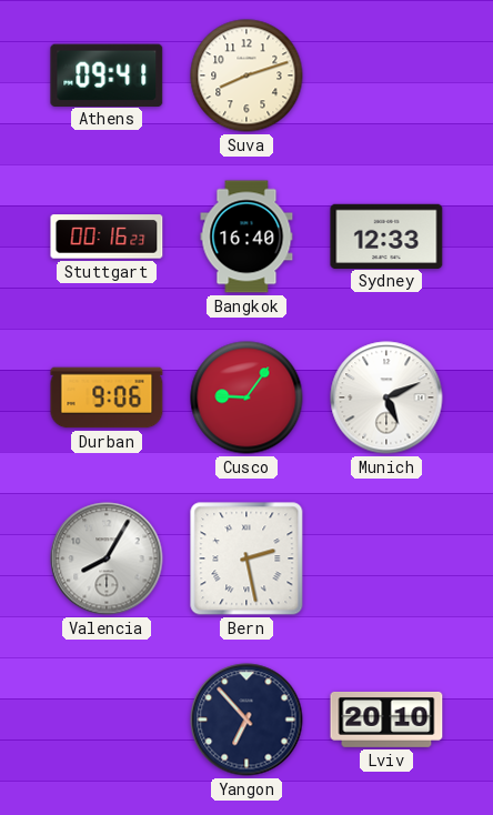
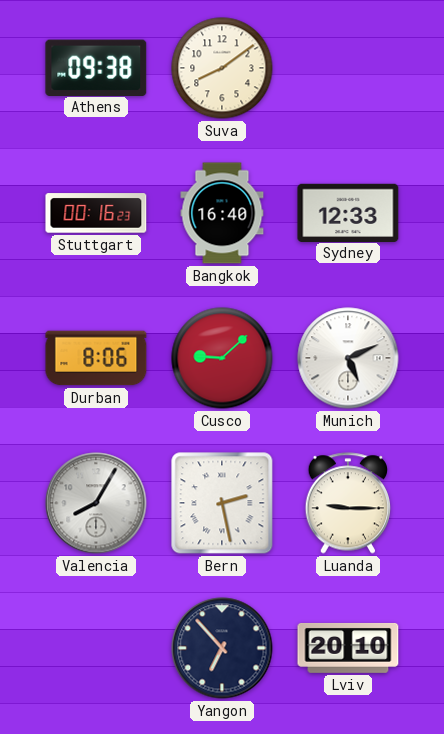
Athens: 09:41 -> 09:38
Suva: 8:12 -> 8:09
Durban: 9:06 -> 8:06
Cusco: 9:06 -> 9:08
Luanda: none -> 9:15
